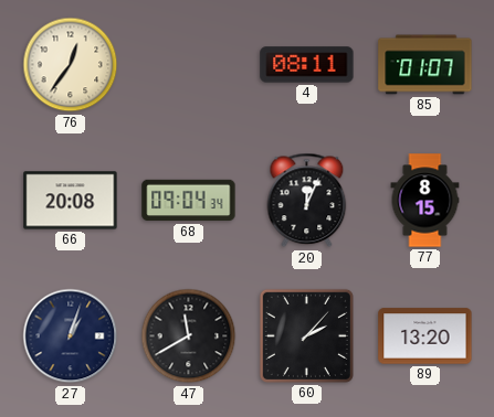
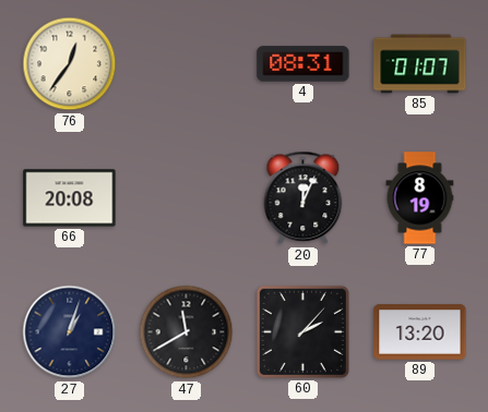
4: 08:11 -> 08:31
68: 09:04 -> none
77: 8:15 -> 8:19
